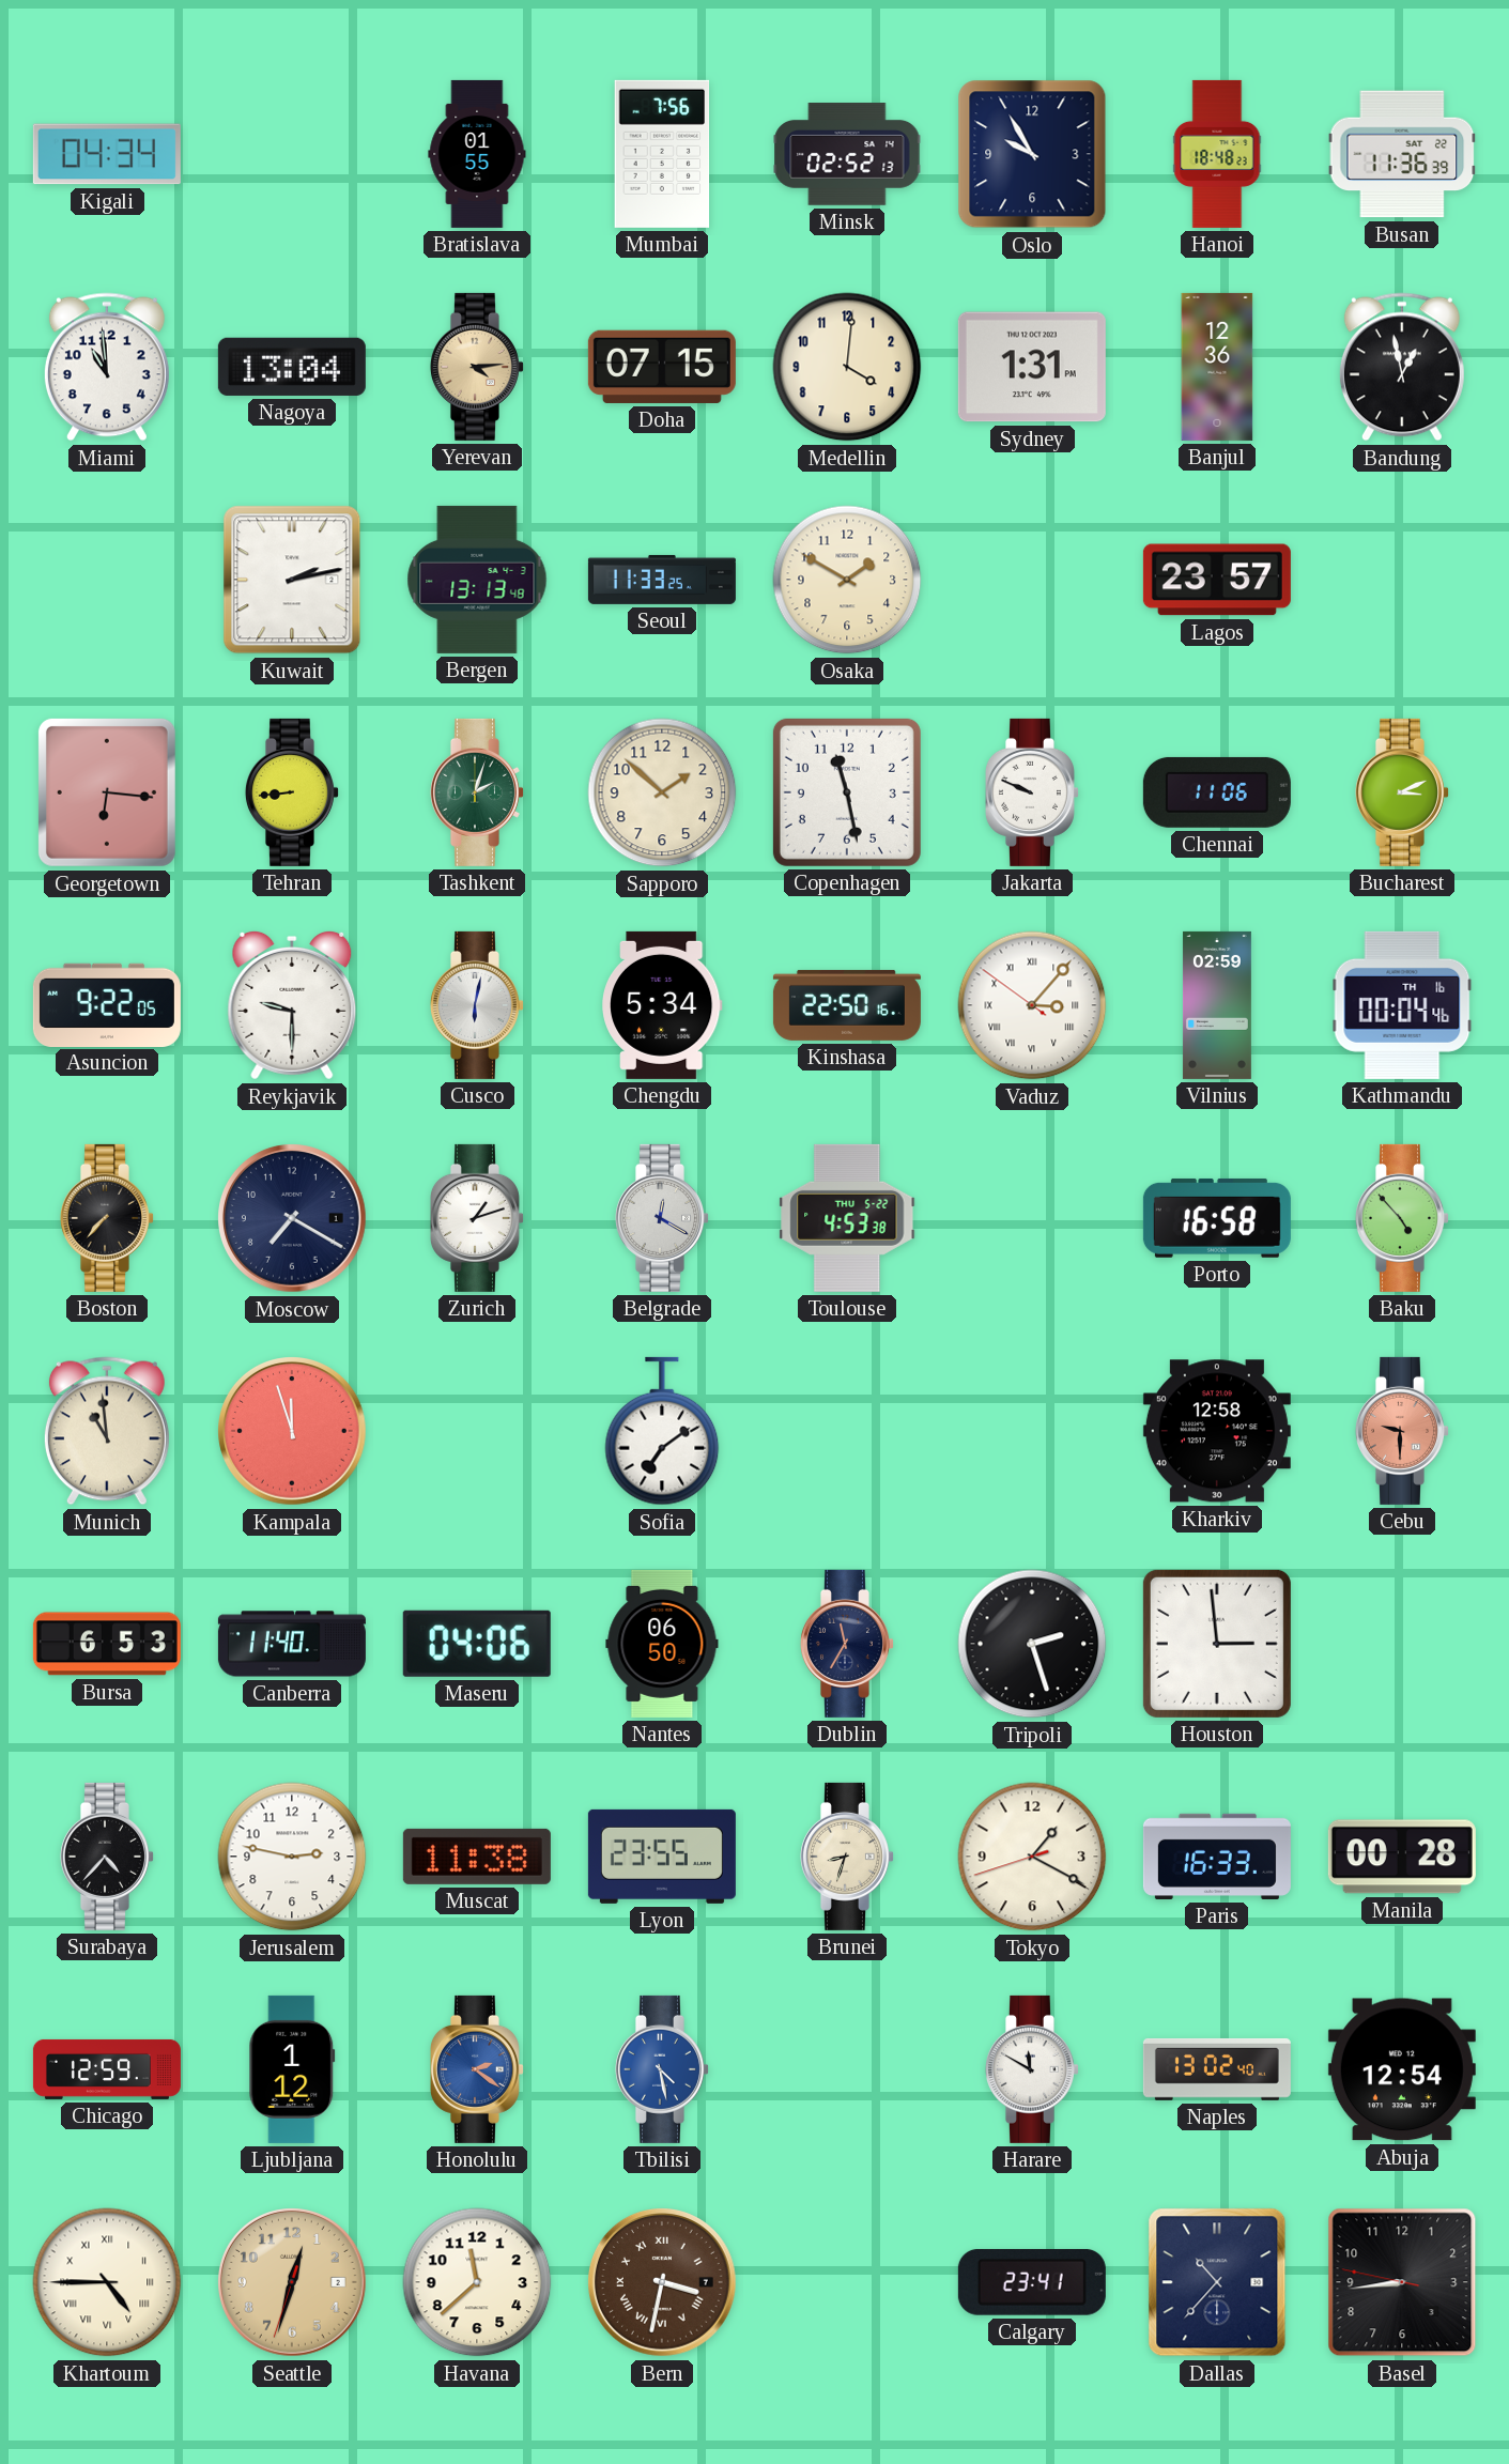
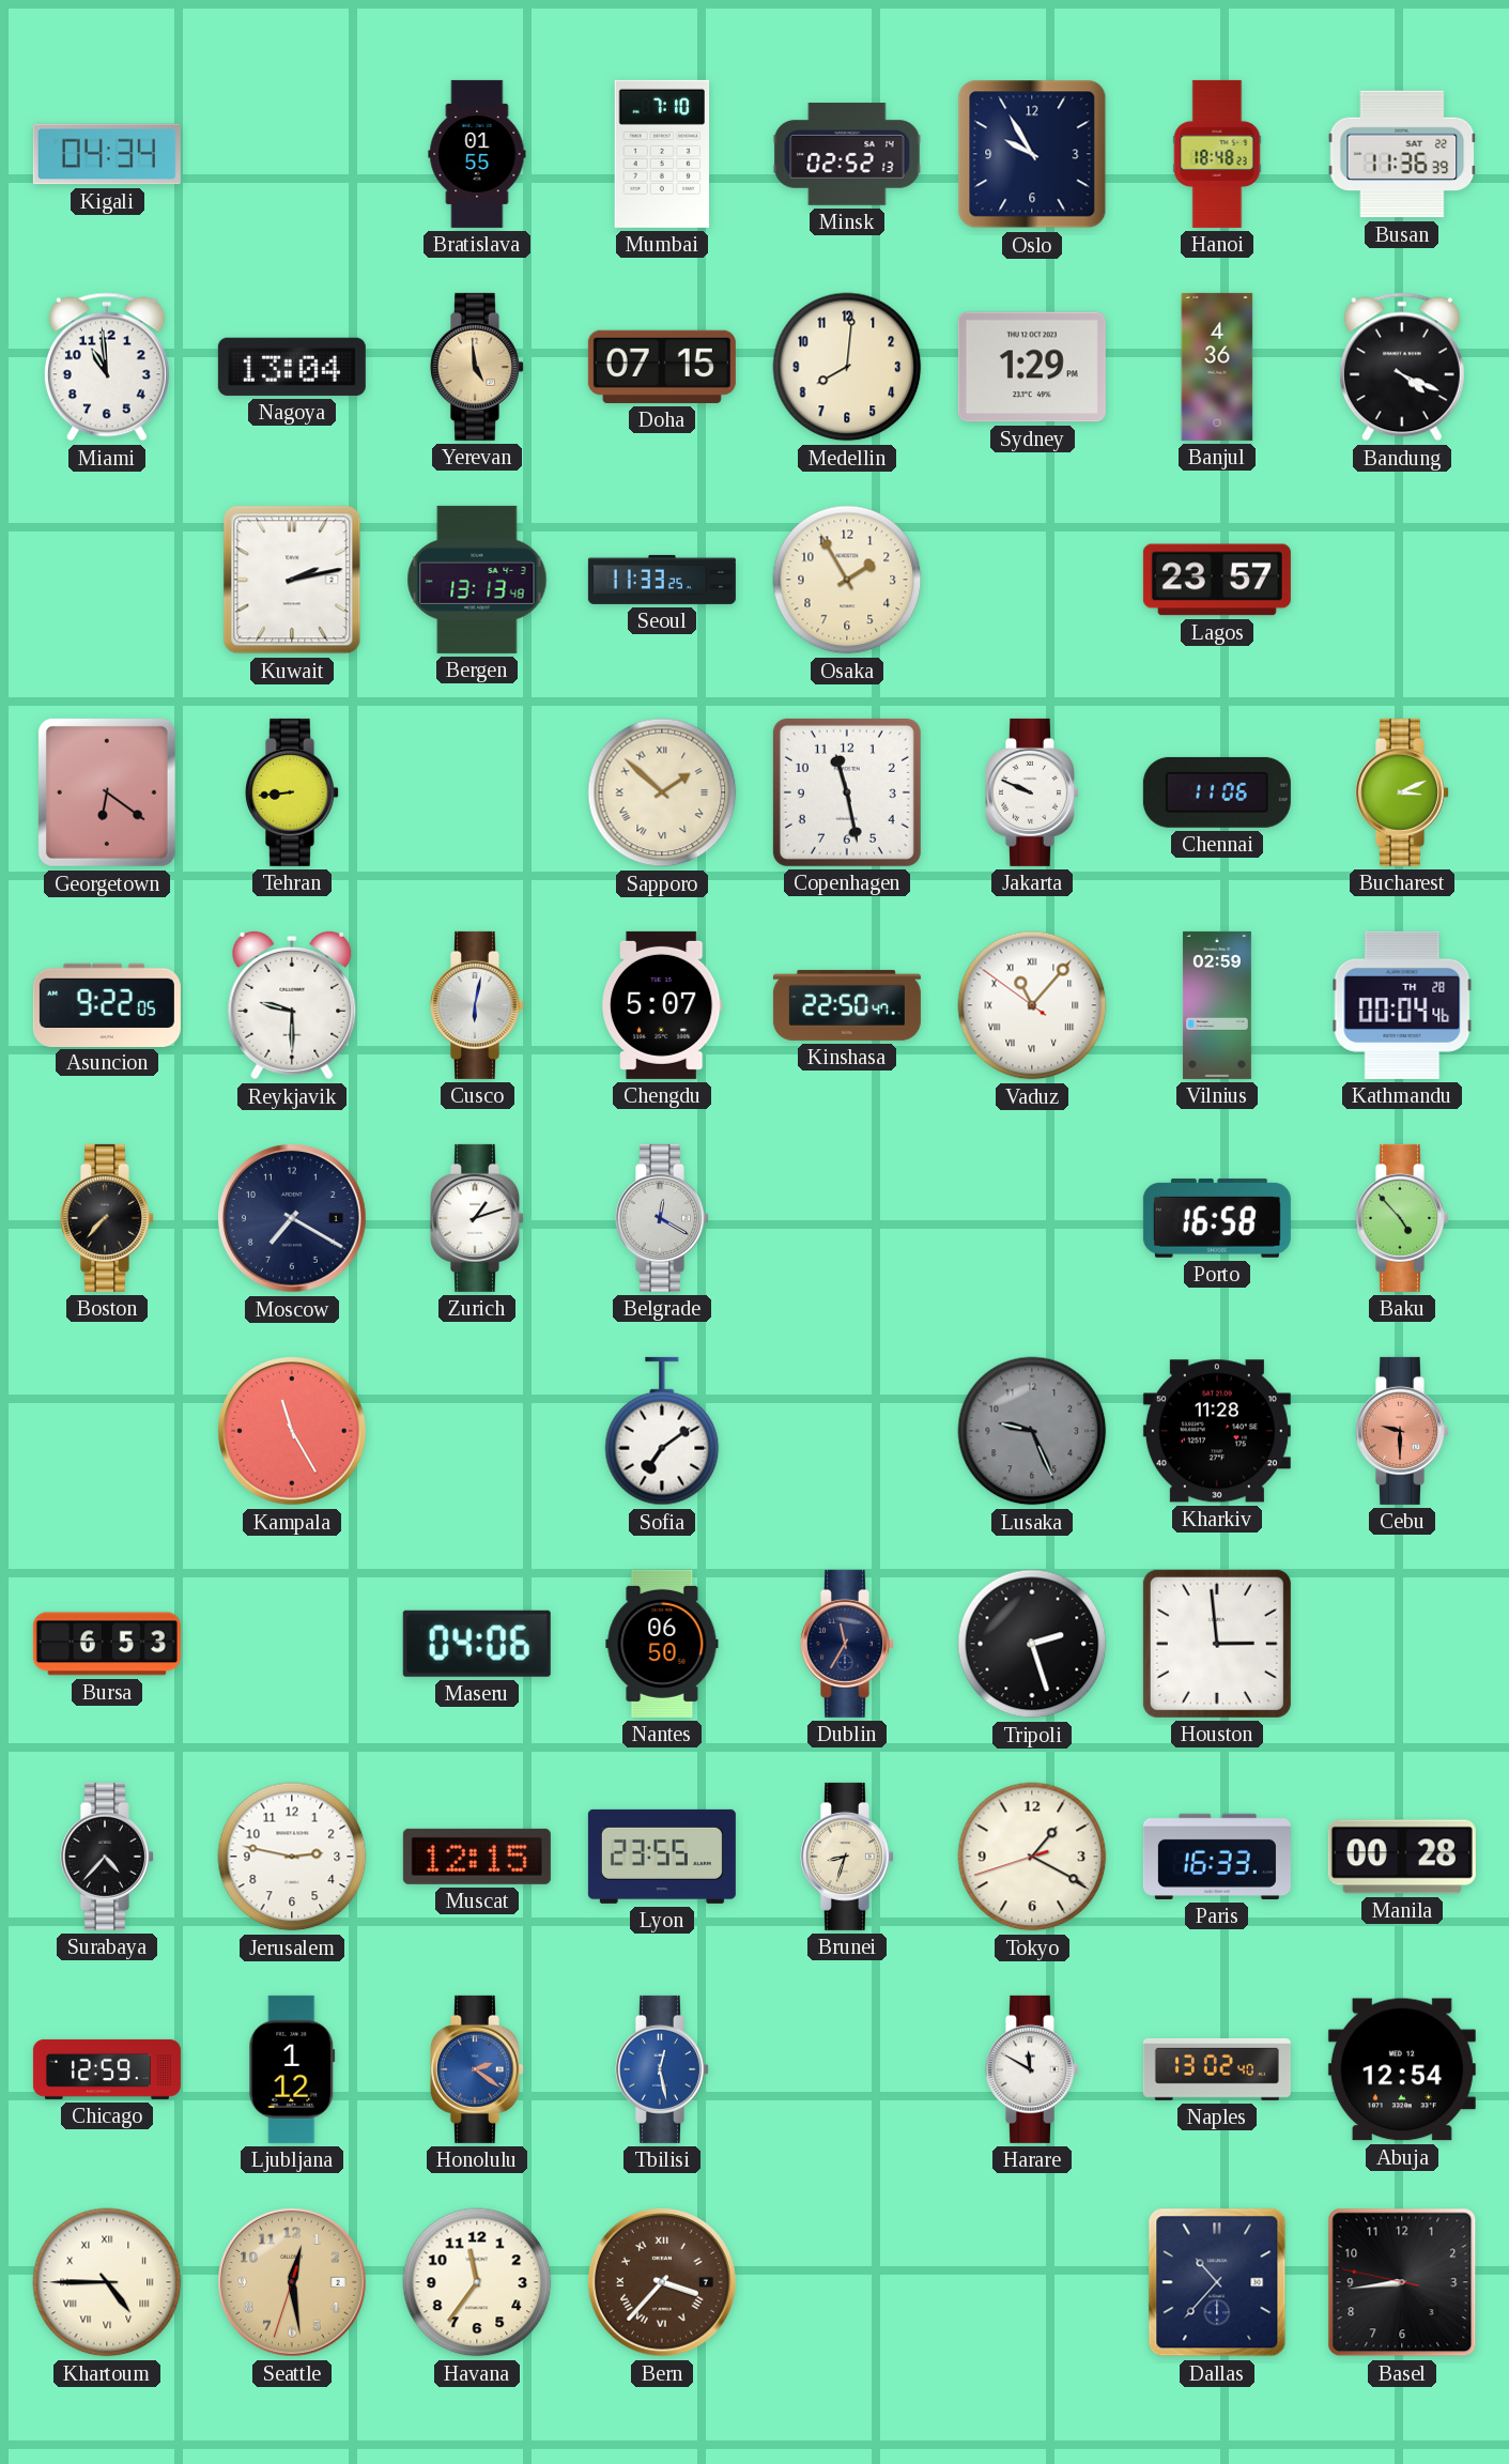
Mumbai: 7:56 -> 7:10
Yerevan: 4:14 -> 4:59
Medellin: 4:01 -> 8:01
Sydney: 1:31 -> 1:29
Banjul: 12:36 -> 4:36
Bandung: 12:58 -> 4:19
Osaka: 1:50 -> 1:55
Georgetown: 6:16 -> 6:21
Tashkent: 2:03 -> none
Sapporo numerals: Arabic -> Roman
Chengdu: 5:34 -> 5:07
Kinshasa: 22:50:16 -> 22:50:47
Vaduz: 3:06 -> 11:06
Kathmandu date: TH 16 -> TH 28
Toulouse: 4:53 -> none
Munich: 10:59 -> none
Kampala: 11:57 -> 11:25
Lusaka: none -> 9:26
Kharkiv: 12:58 -> 11:28
Canberra: 11:40 -> none
Muscat: 11:38 -> 12:15
Tbilisi: 4:28 -> 12:28
Seattle: 12:32 -> 12:28
Havana: 11:38 -> 11:36
Bern: 3:32 -> 3:37
Calgary: 23:41 -> none
